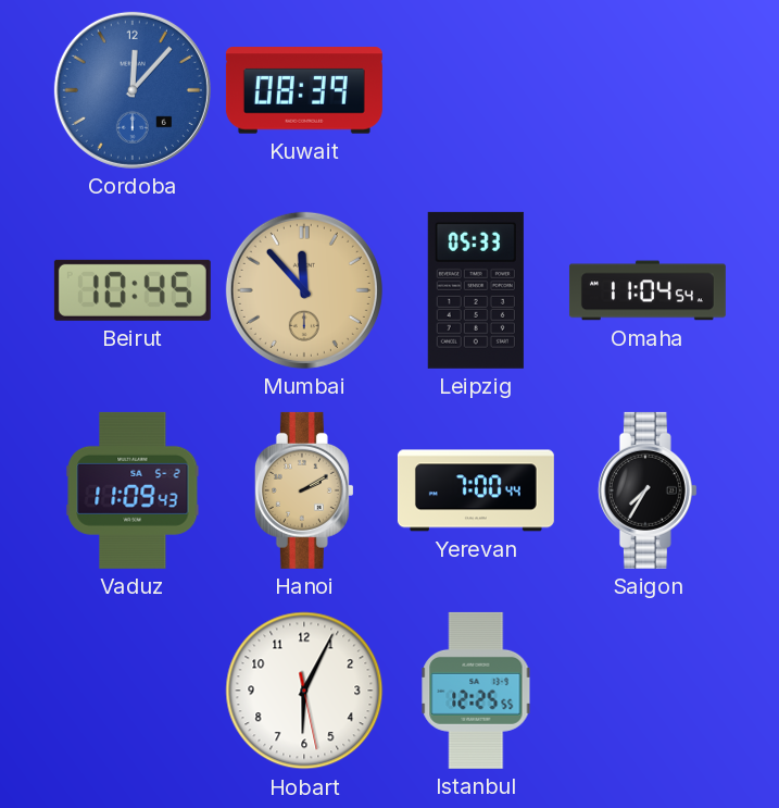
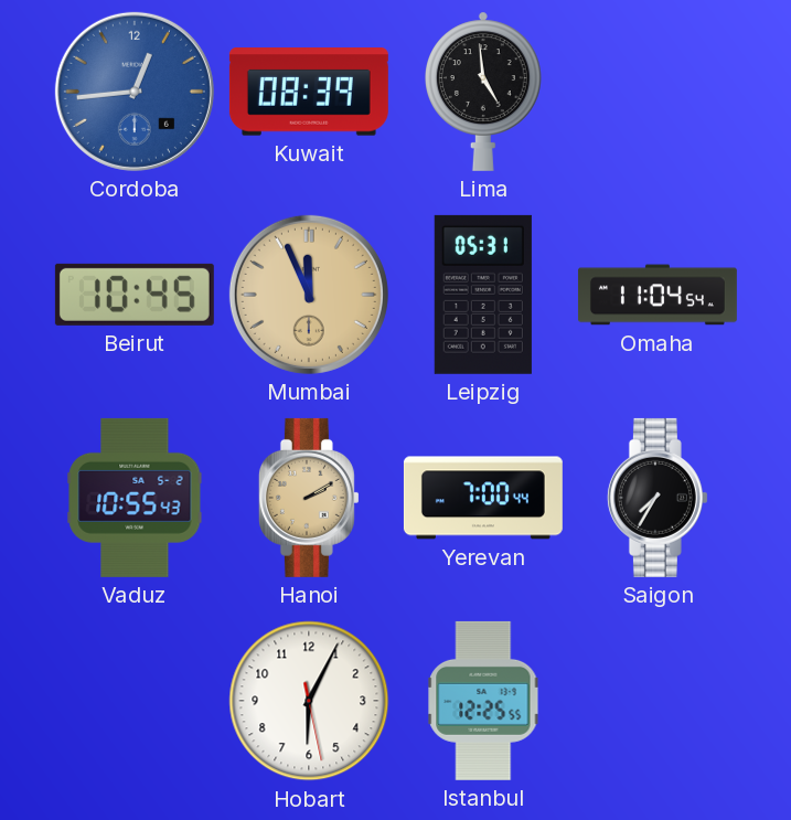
Cordoba: 12:07 -> 12:44
Lima: none -> 4:59
Mumbai: 11:53 -> 11:56
Leipzig: 05:33 -> 05:31
Vaduz: 11:09 -> 10:55
